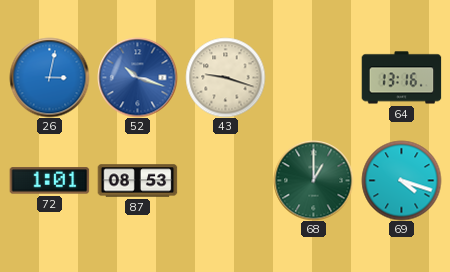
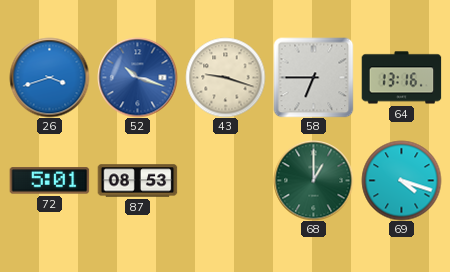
26: 3:02 -> 3:42
58: none -> 6:45
72: 1:01 -> 5:01
